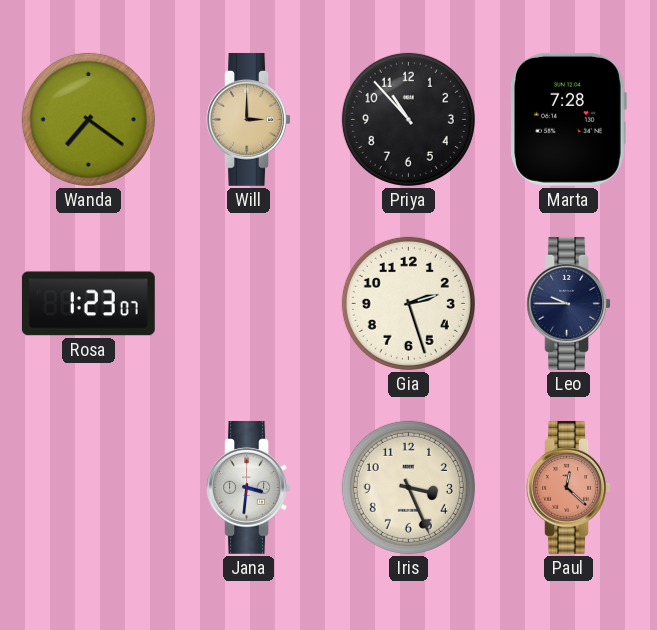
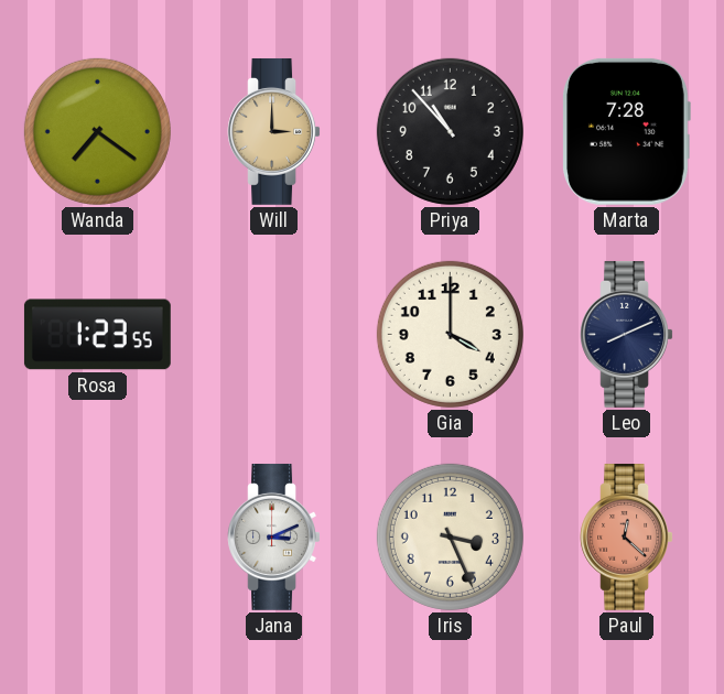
Rosa: 1:23:07 -> 1:23:55
Gia: 2:27 -> 4:00
Leo: 9:45 -> 8:11
Jana: 3:31 -> 3:11
